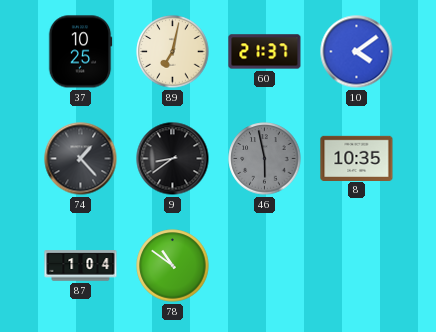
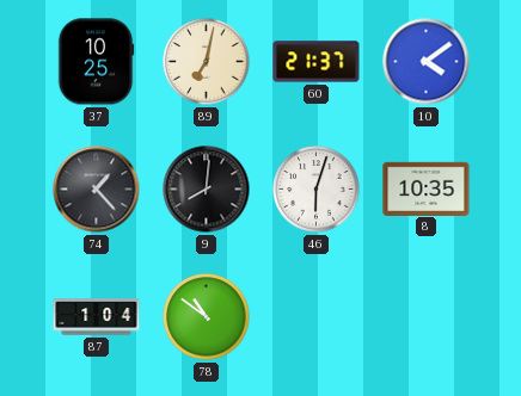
9: 8:39 -> 8:01
46: 5:58 -> 6:03
46 dial: grey -> white
